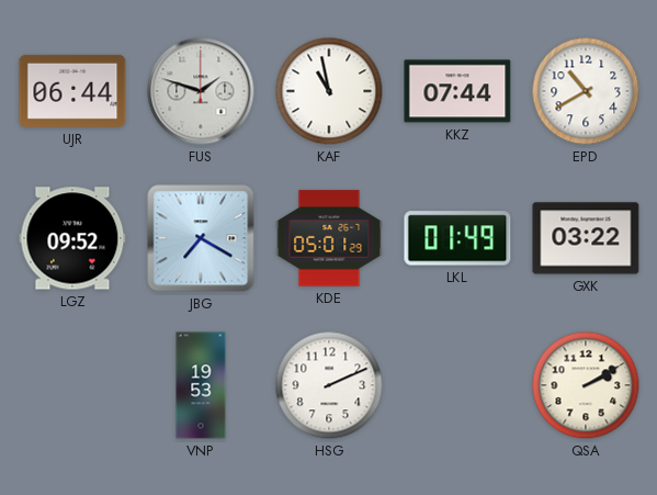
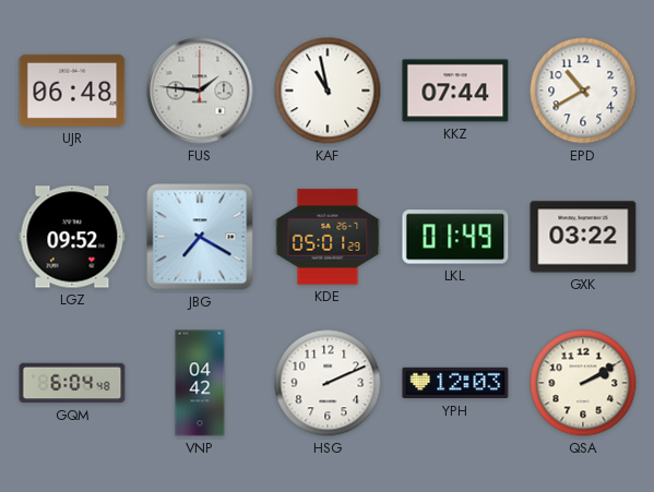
UJR: 06:44 -> 06:48
FUS: 1:48 -> 1:46
GQM: none -> 6:04
VNP: 19:53 -> 04:42
YPH: none -> 12:03
